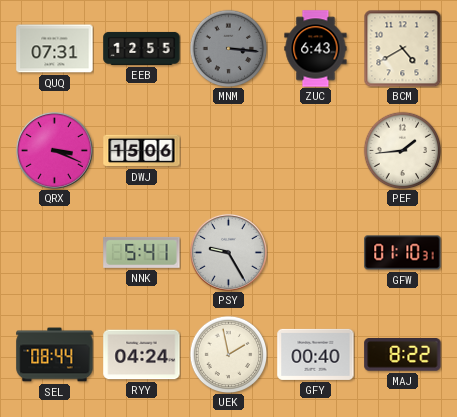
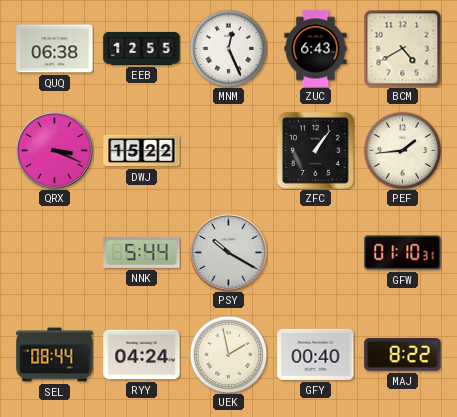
QUQ: 07:31 -> 06:38
MNM: 3:16 -> 12:26
MNM dial: grey -> white
DWJ: 15:06 -> 15:22
ZFC: none -> 1:06
NNK: 5:41 -> 5:44
PSY: 9:25 -> 10:20
